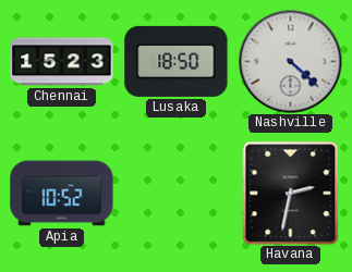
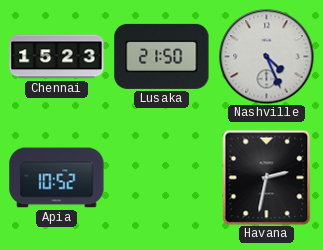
Lusaka: 18:50 -> 21:50
Nashville: 4:22 -> 4:26
